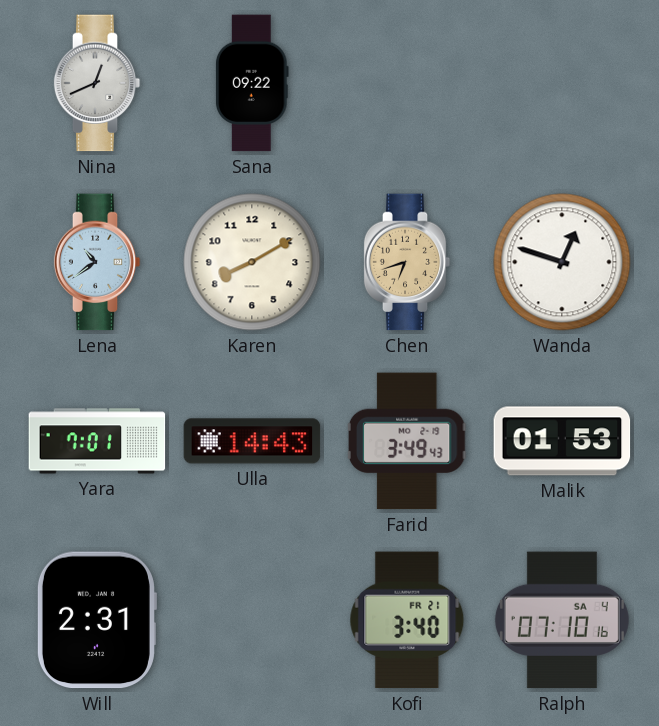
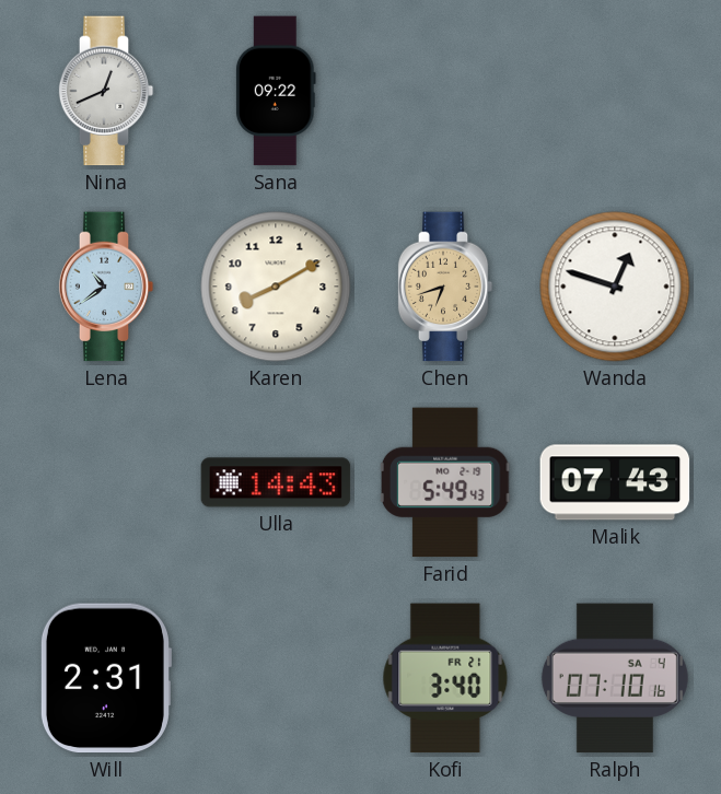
Yara: 7:01 -> none
Farid: 3:49 -> 5:49
Malik: 01:53 -> 07:43
